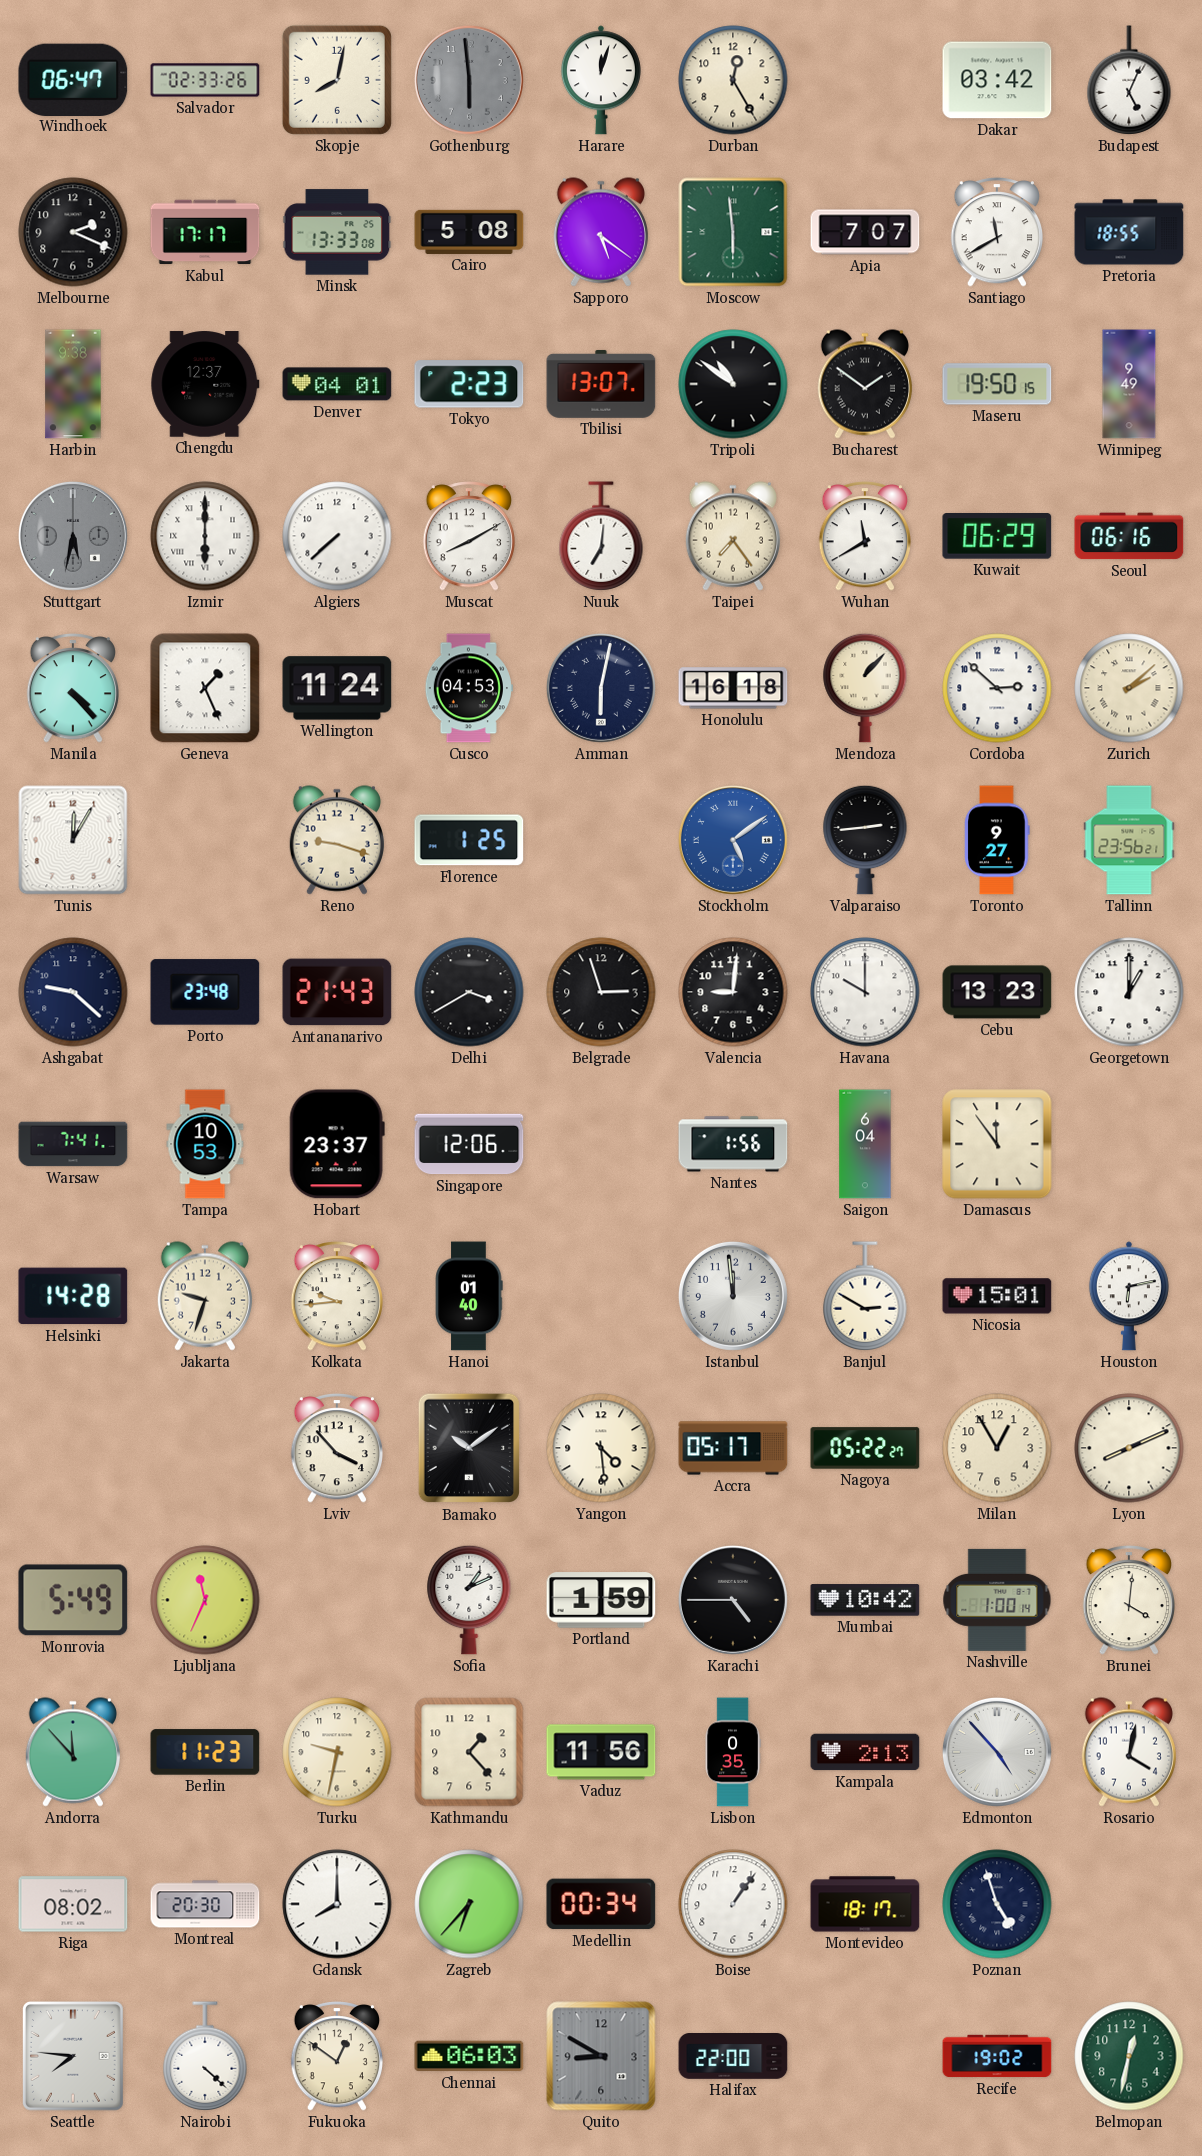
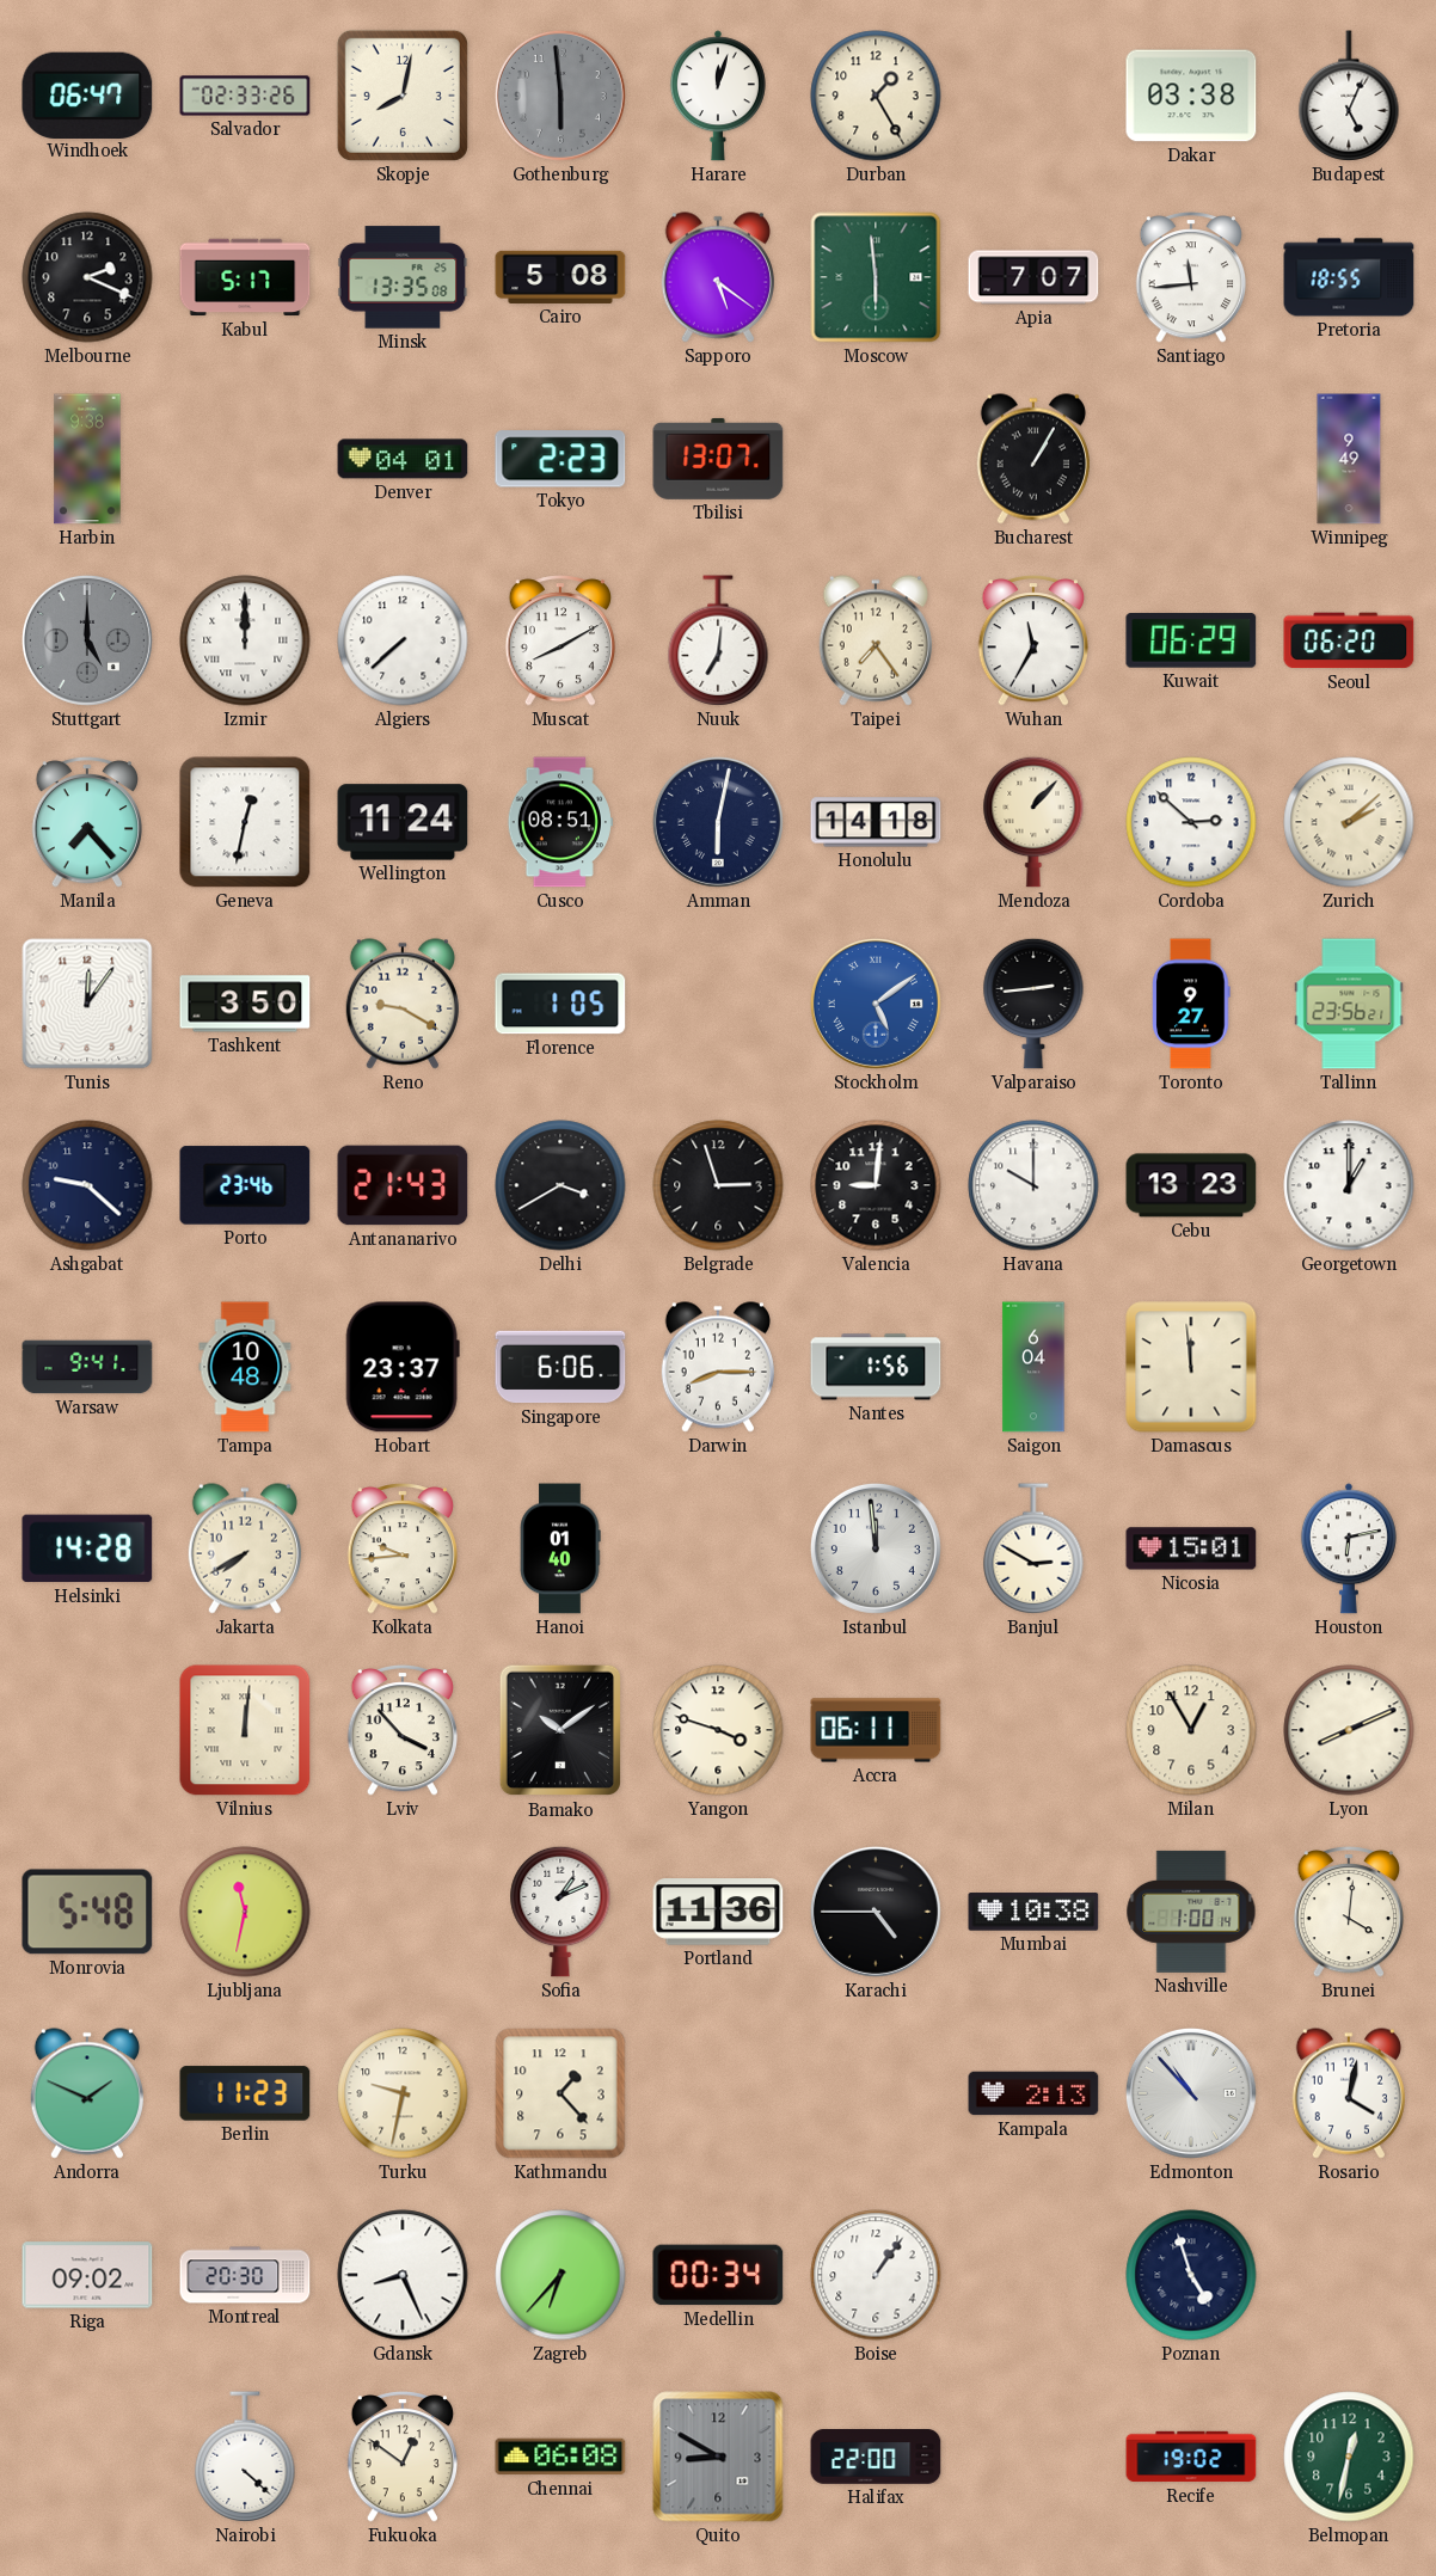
Durban: 12:25 -> 1:25
Dakar: 03:42 -> 03:38
Kabul: 17:17 -> 5:17
Minsk: 13:33 -> 13:35
Santiago: 11:40 -> 11:44
Chengdu: 12:37 -> none
Tripoli: 10:51 -> none
Bucharest: 1:51 -> 1:05
Maseru: 19:50 -> none
Stuttgart: 5:32 -> 5:00
Izmir: 6:00 -> 12:00
Wuhan: 11:40 -> 11:35
Seoul: 06:16 -> 06:20
Manila: 4:23 -> 7:23
Geneva: 1:26 -> 12:32
Cusco: 04:53 -> 08:51
Honolulu: 16:18 -> 14:18
Tunis: 12:05 -> 12:06
Tashkent: none -> 3:50
Reno: 9:18 -> 9:20
Florence: 1:25 -> 1:05
Porto: 23:48 -> 23:46
Warsaw: 7:41 -> 9:41
Tampa: 10:53 -> 10:48
Singapore: 12:06 -> 6:06
Darwin: none -> 8:15
Damascus: 11:54 -> 11:59
Jakarta: 9:33 -> 7:40
Vilnius: none -> 12:01
Yangon: 4:29 -> 3:48
Accra: 05:17 -> 06:11
Nagoya: 05:22 -> none
Monrovia: 5:49 -> 5:48
Ljubljana: 11:34 -> 11:32
Portland: 1:59 -> 11:36
Mumbai: 10:42 -> 10:38
Andorra: 11:53 -> 1:49
Vaduz: 11:56 -> none
Lisbon: 0:35 -> none
Edmonton: 4:53 -> 10:53
Riga: 08:02 -> 09:02
Gdansk: 8:00 -> 8:26
Montevideo: 18:17 -> none
Seattle: 7:46 -> none
Chennai: 06:03 -> 06:08
